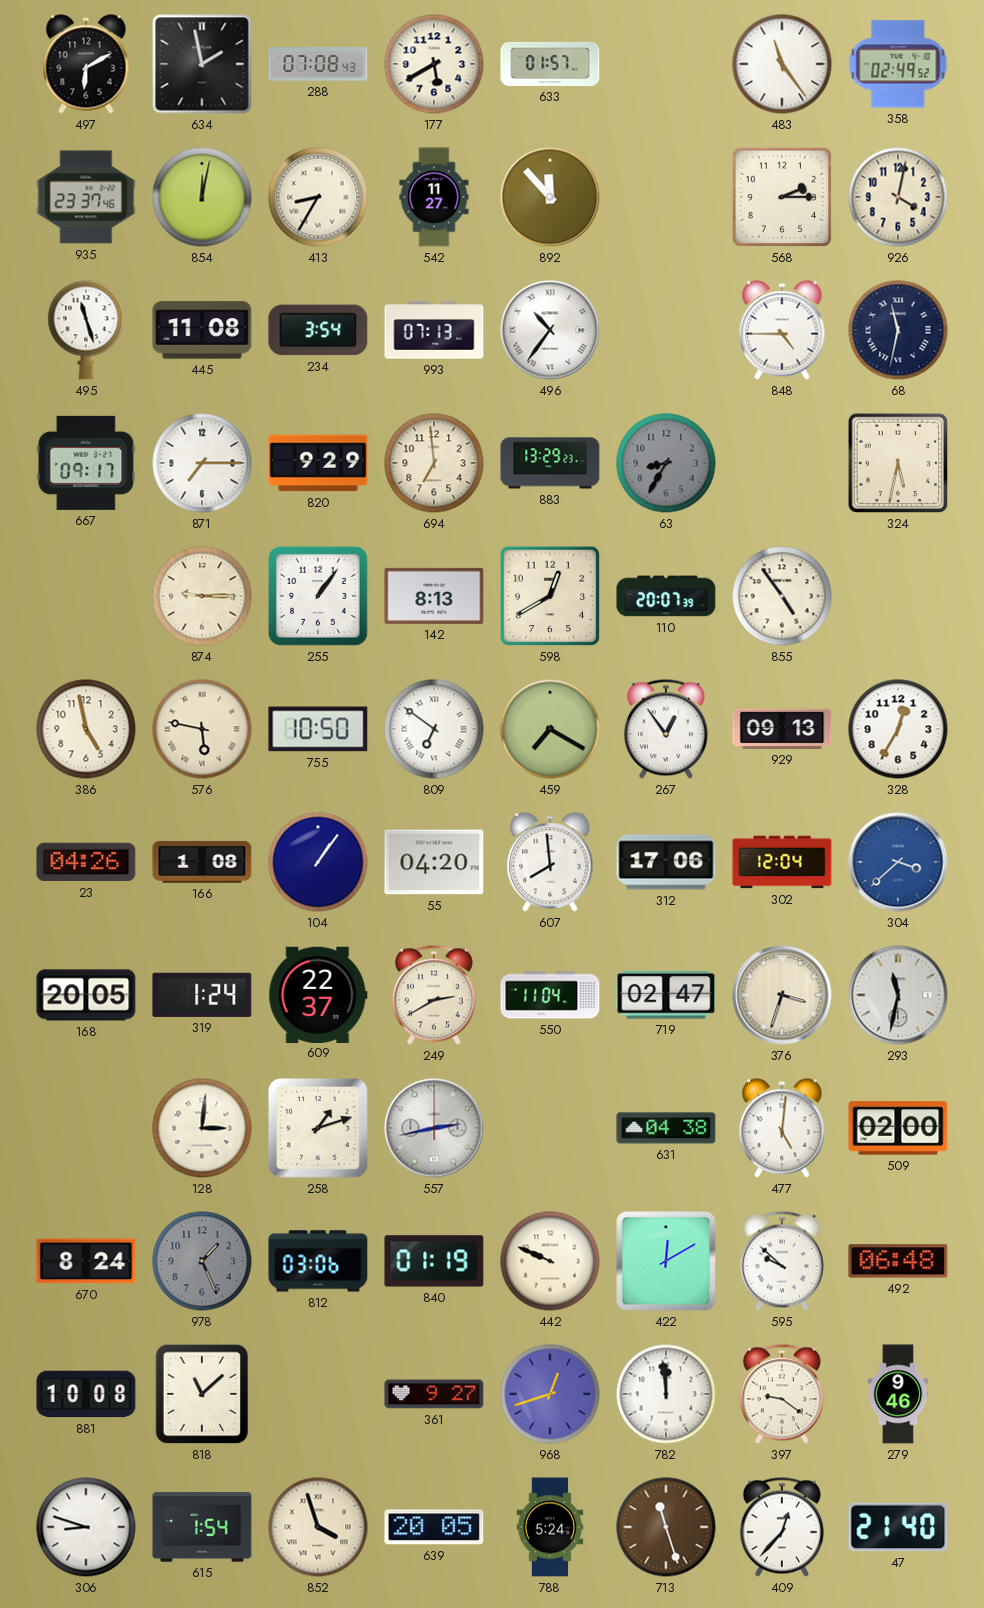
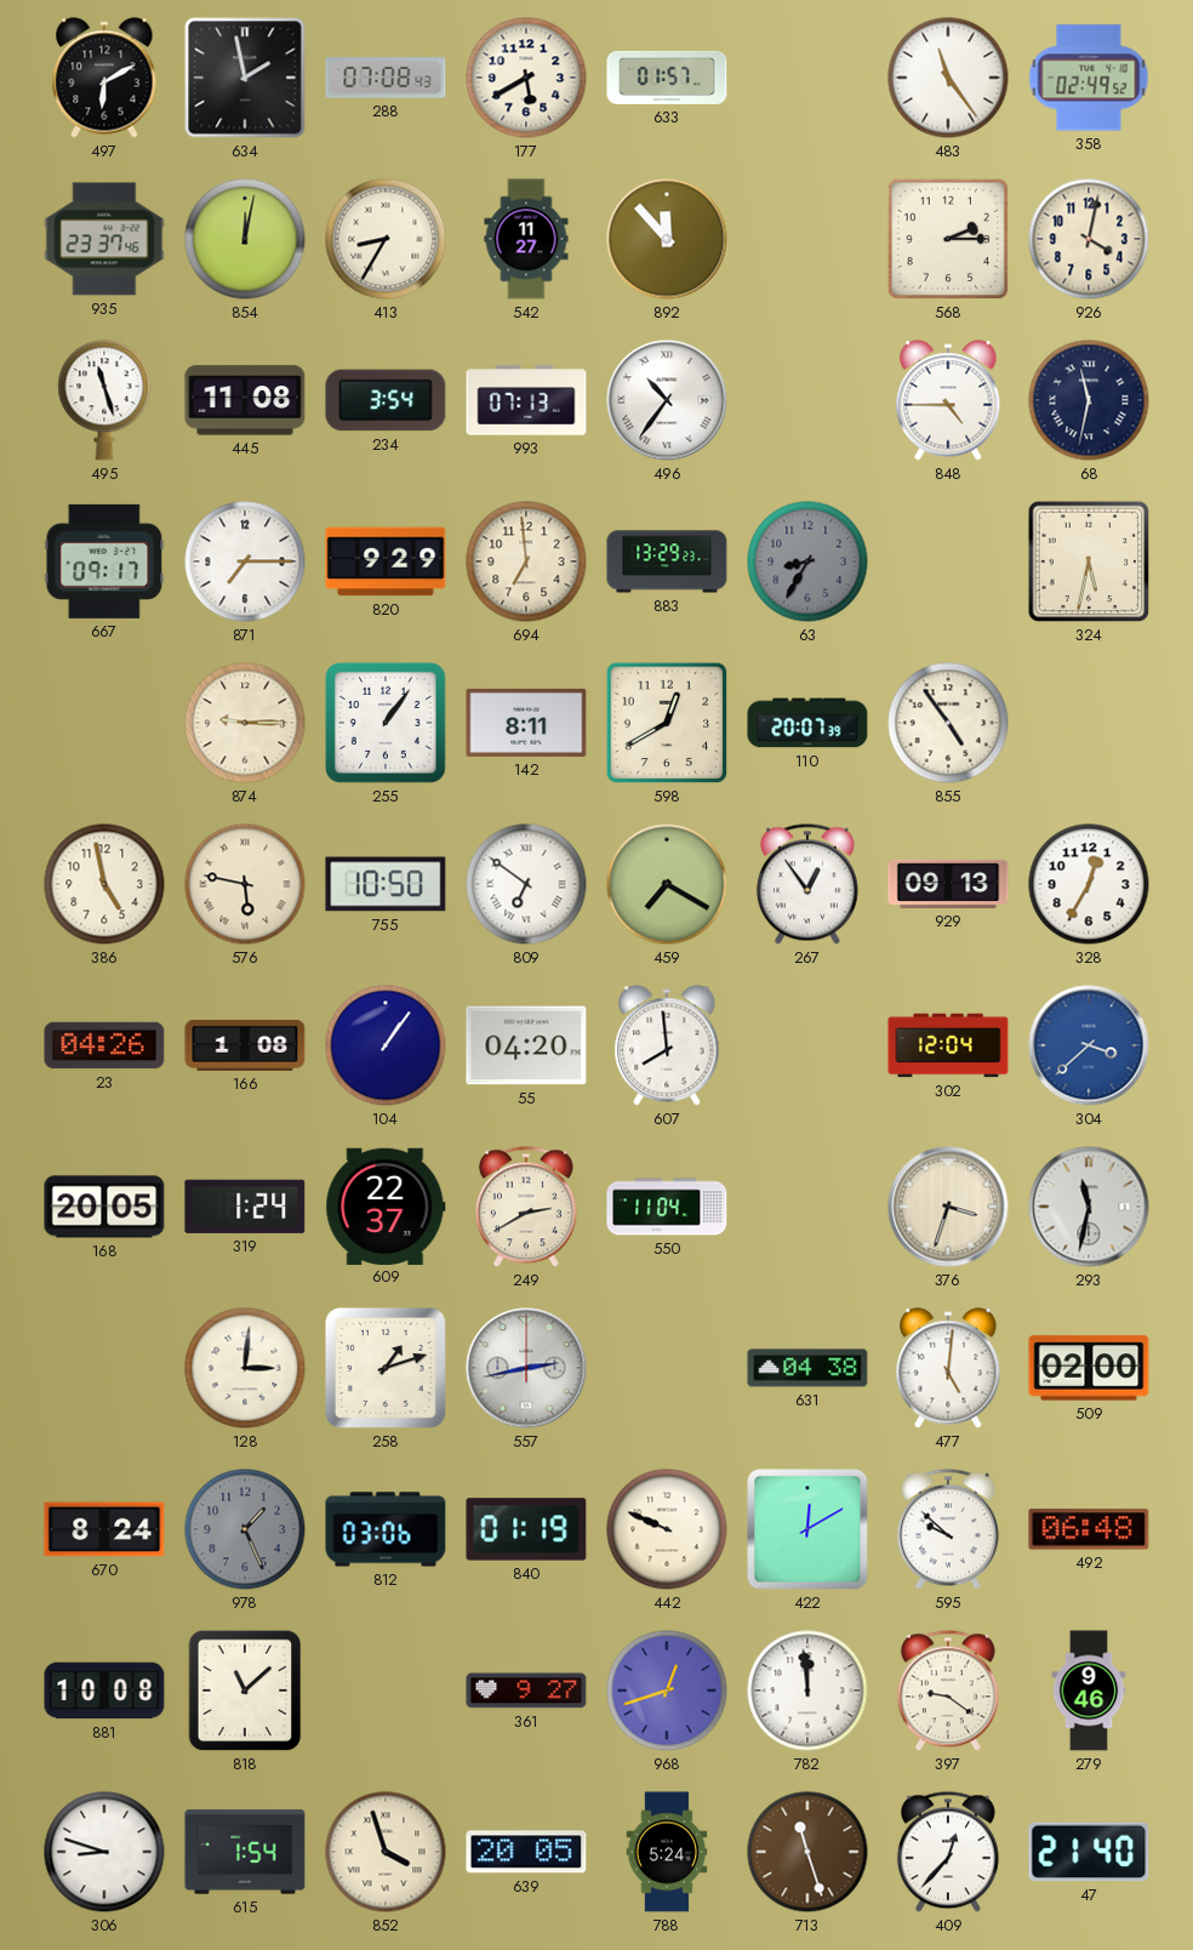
142: 8:13 -> 8:11
312: 17:06 -> none
719: 02:47 -> none
